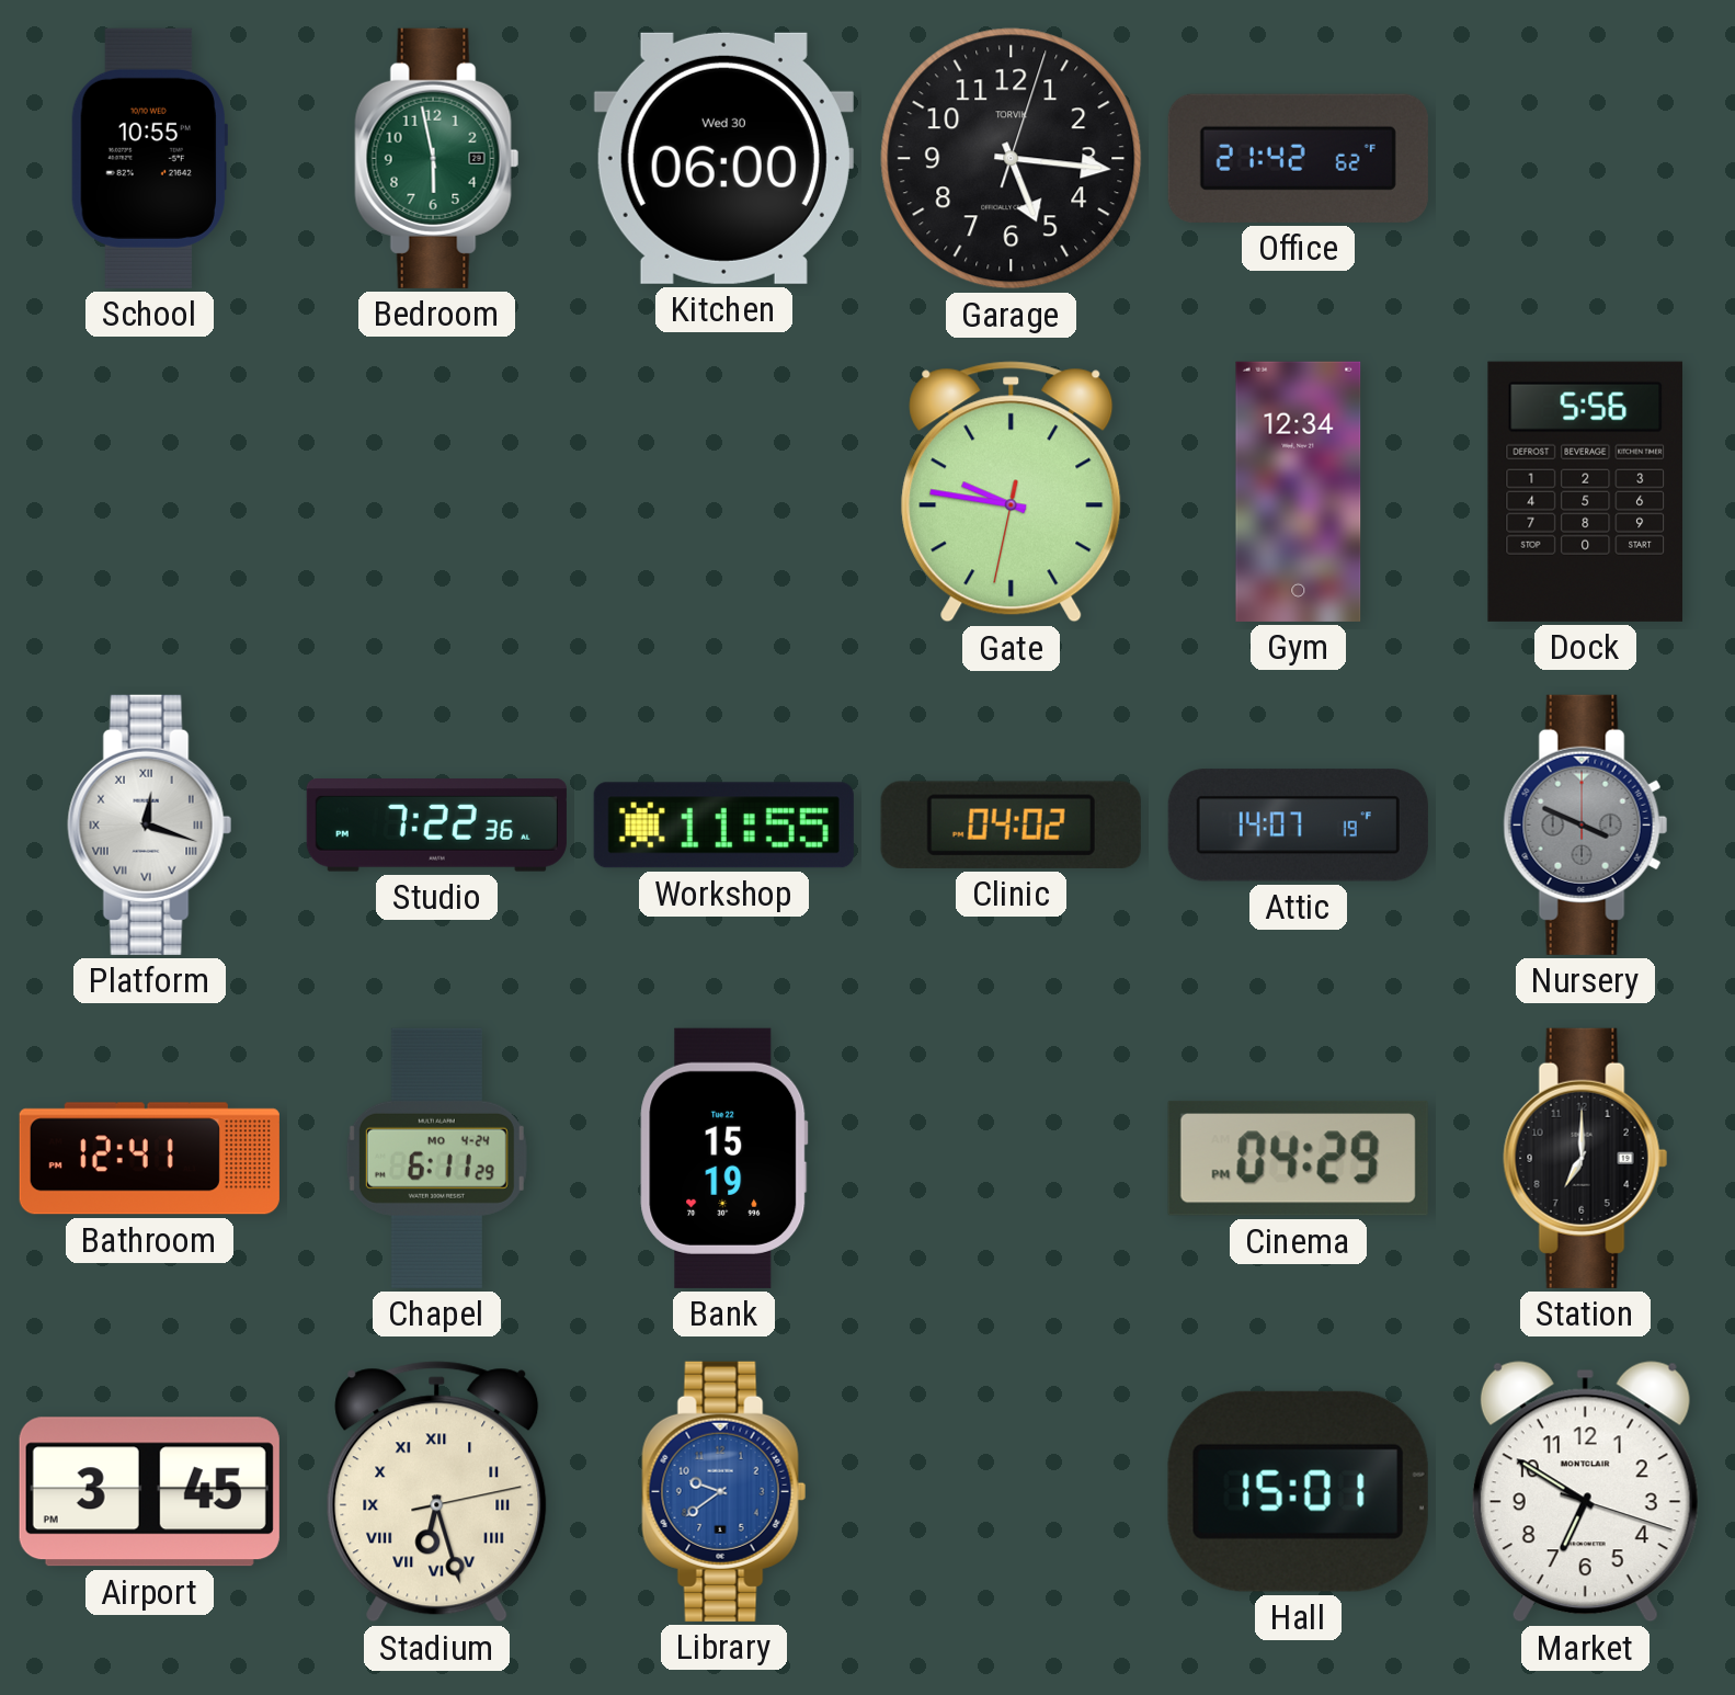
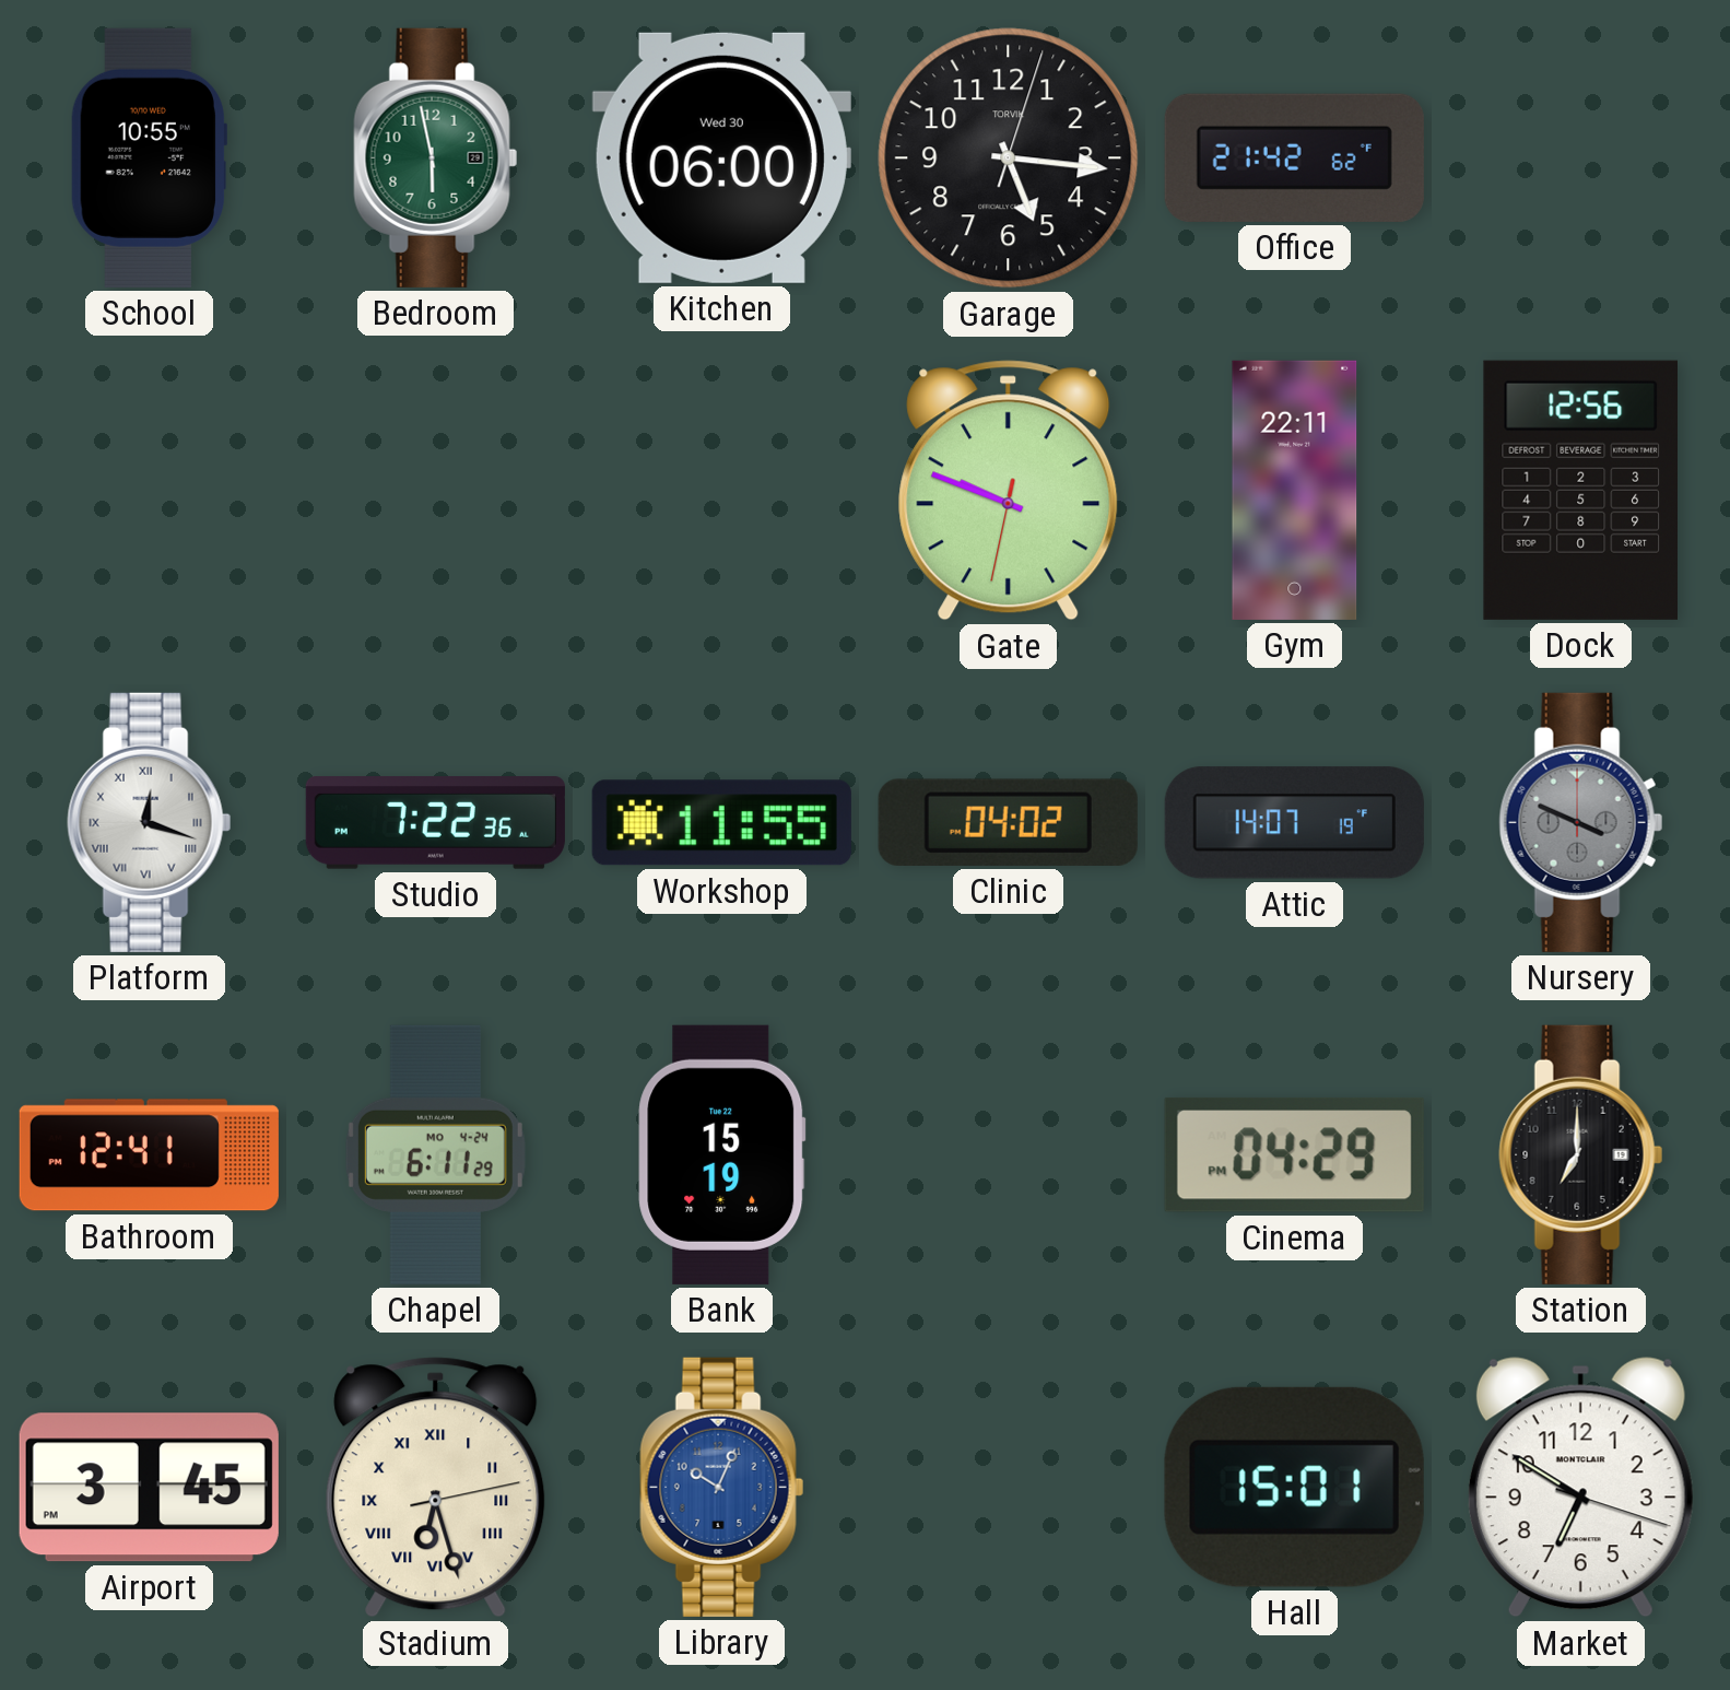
Gate: 9:46 -> 9:48
Gym: 12:34 -> 22:11
Dock: 5:56 -> 12:56
Library: 9:39 -> 10:04
